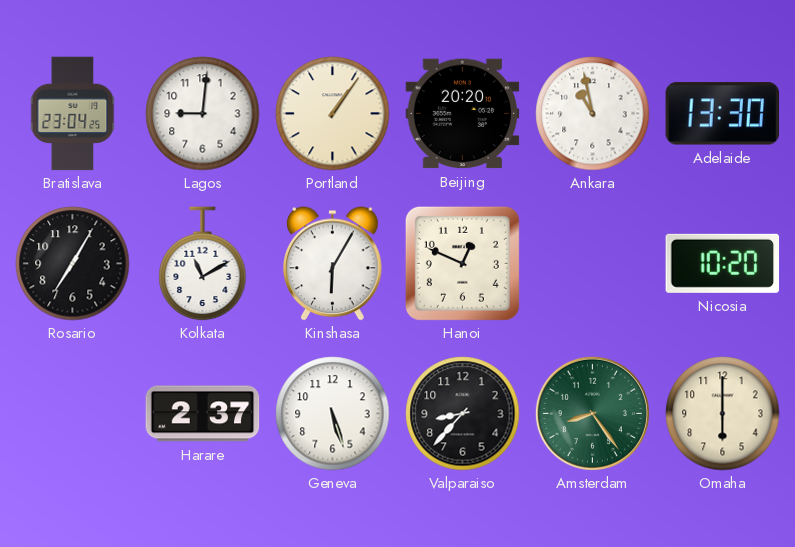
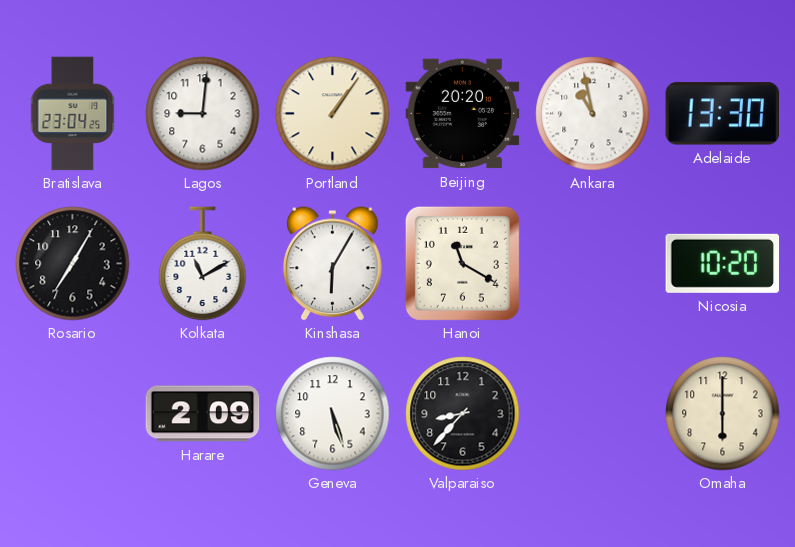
Hanoi: 12:49 -> 11:20
Harare: 2:37 -> 2:09
Amsterdam: 8:24 -> none
